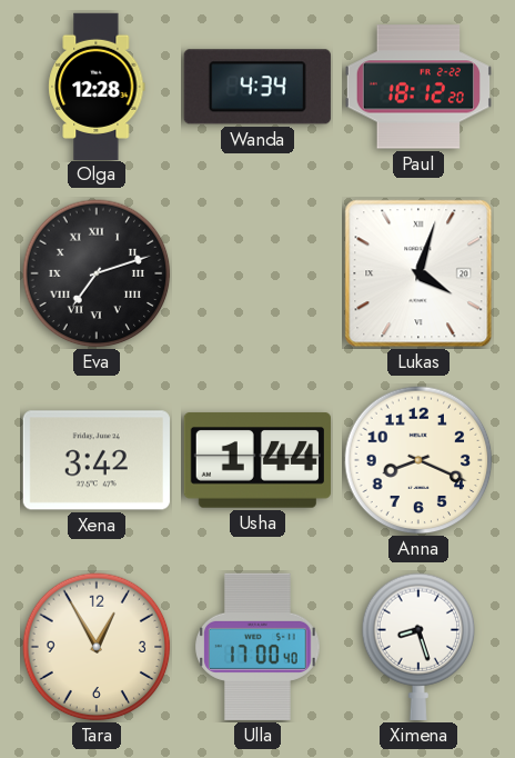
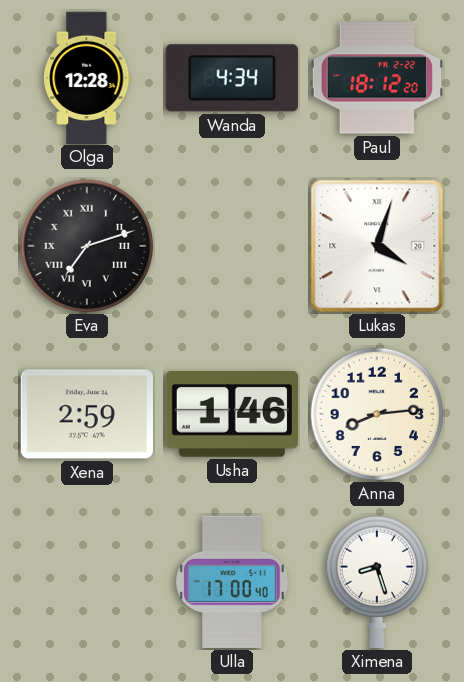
Xena: 3:42 -> 2:59
Usha: 1:44 -> 1:46
Anna: 8:19 -> 8:14
Tara: 12:55 -> none
